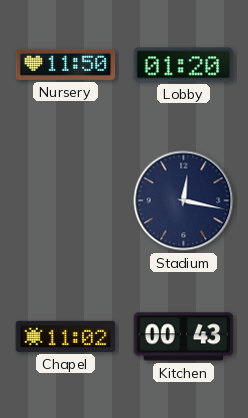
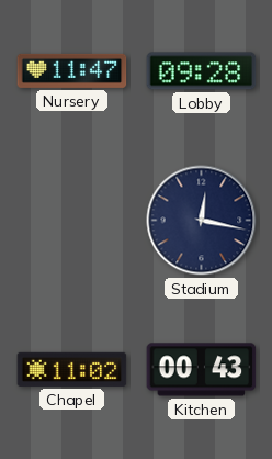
Nursery: 11:50 -> 11:47
Lobby: 01:20 -> 09:28
